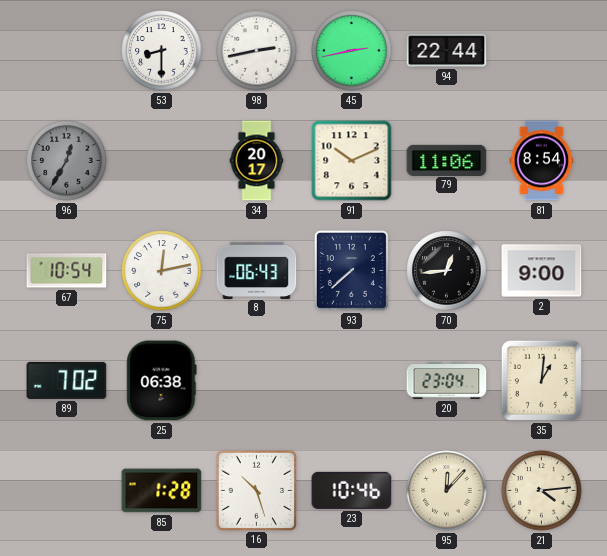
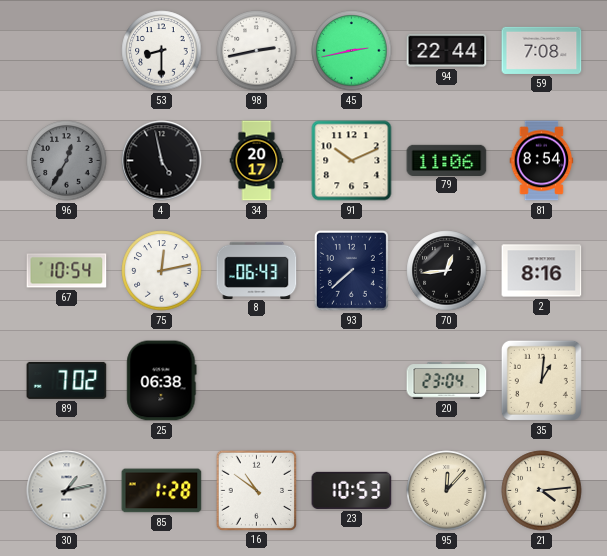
59: none -> 7:08
4: none -> 4:58
2: 9:00 -> 8:16
30: none -> 1:13
16: 10:27 -> 10:51
23: 10:46 -> 10:53
